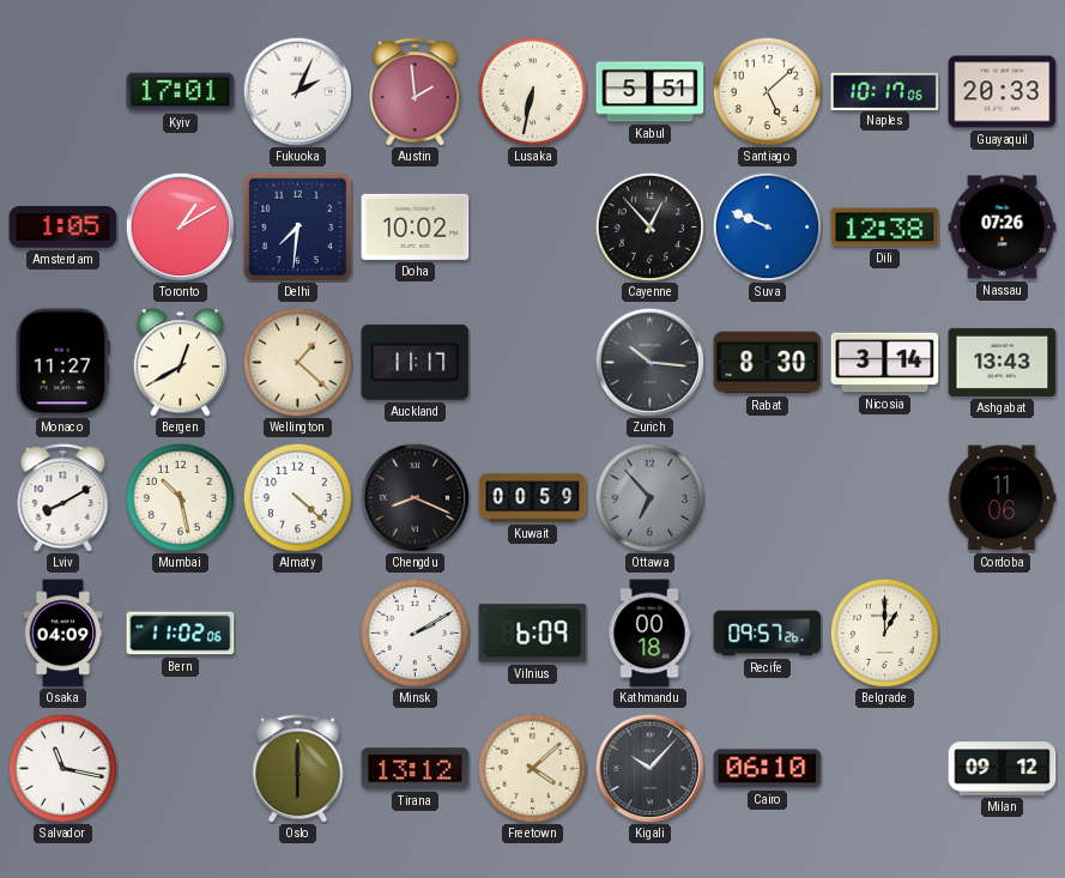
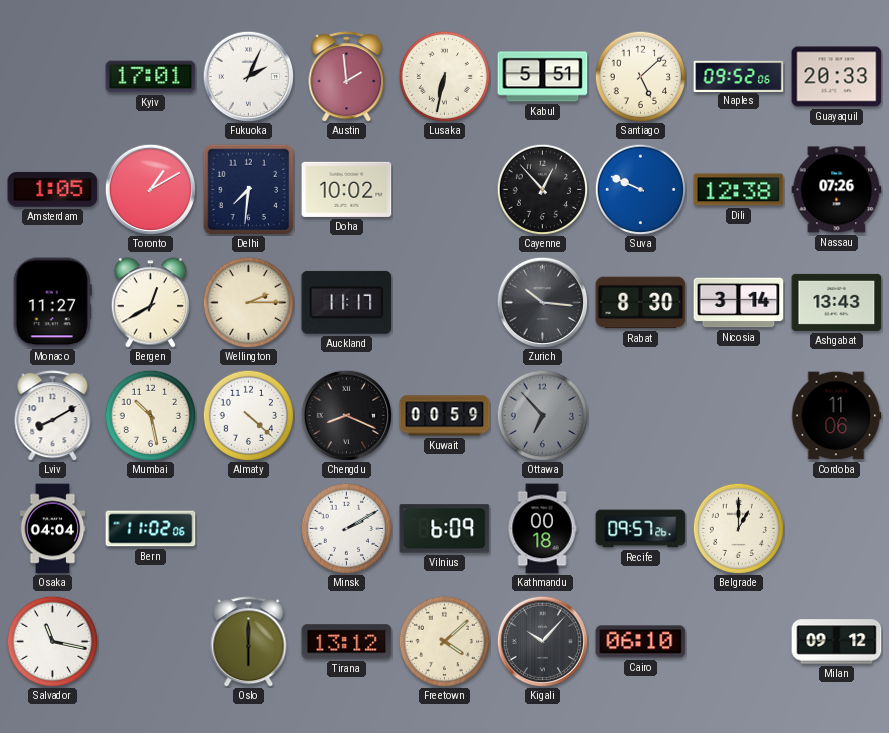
Naples: 10:17 -> 09:52
Wellington: 1:22 -> 2:15
Osaka: 04:09 -> 04:04
